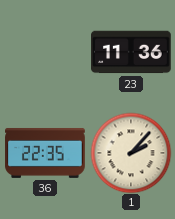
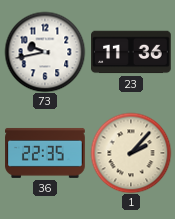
73: none -> 9:43
